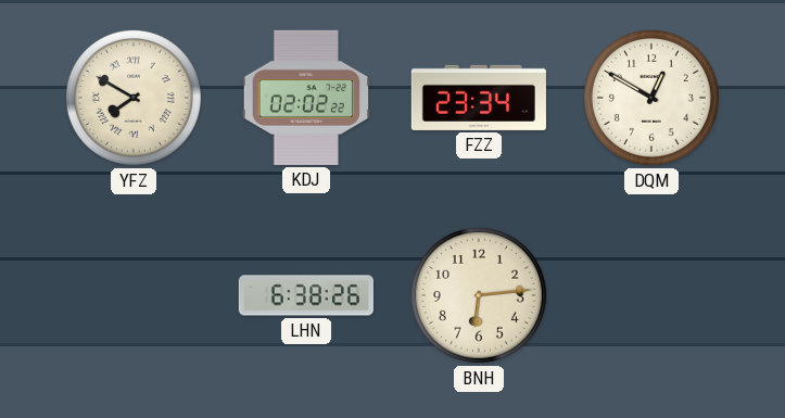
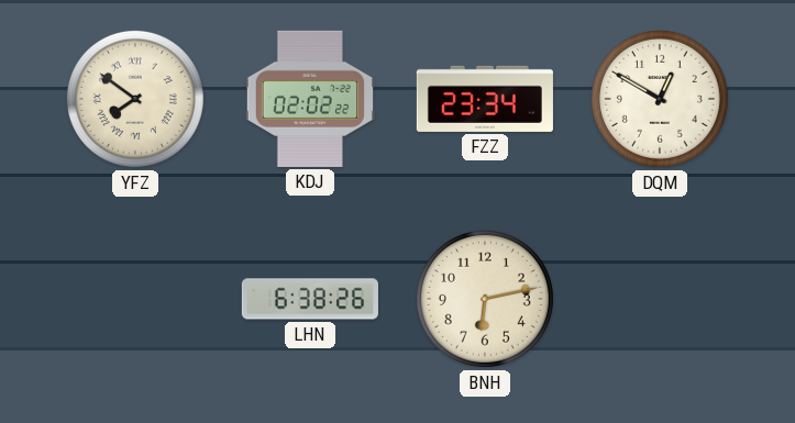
YFZ: 7:50 -> 7:51
BNH: 6:14 -> 6:13
